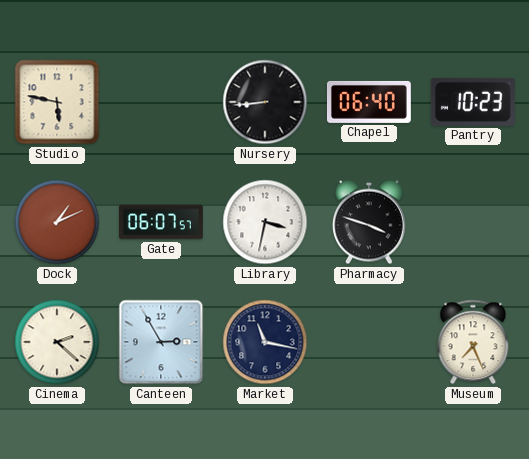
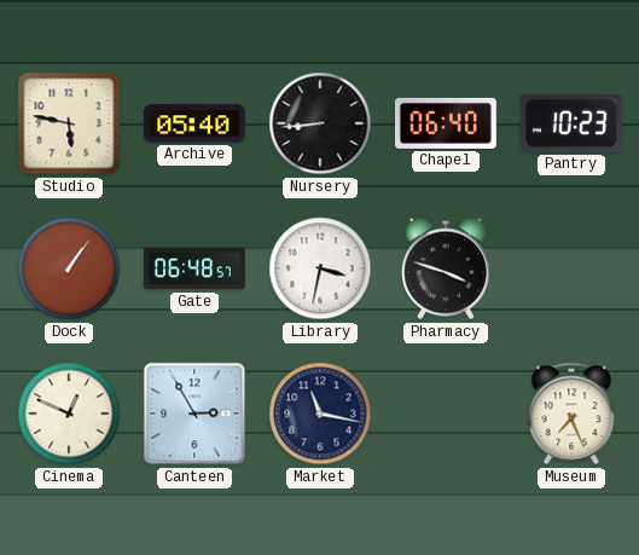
Archive: none -> 05:40
Dock: 1:11 -> 1:06
Gate: 06:07 -> 06:48
Cinema: 2:22 -> 12:49
